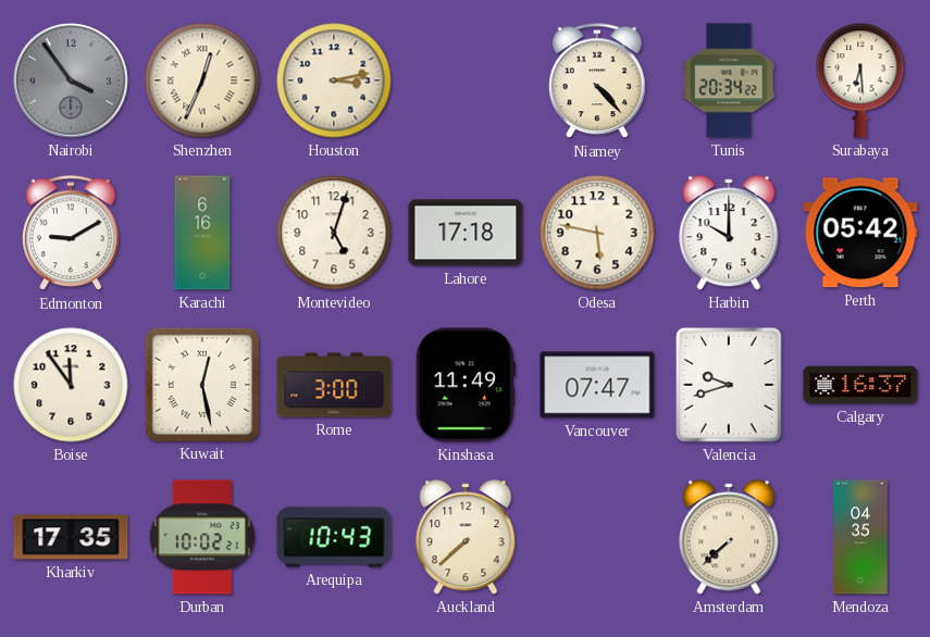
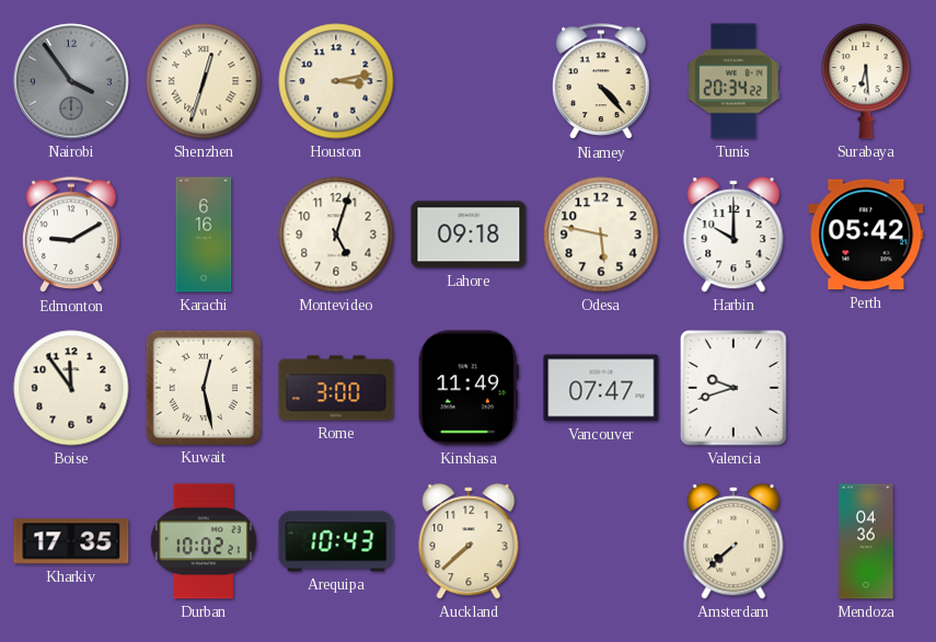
Shenzhen: 12:34 -> 12:33
Lahore: 17:18 -> 09:18
Calgary: 16:37 -> none
Mendoza: 04:35 -> 04:36
